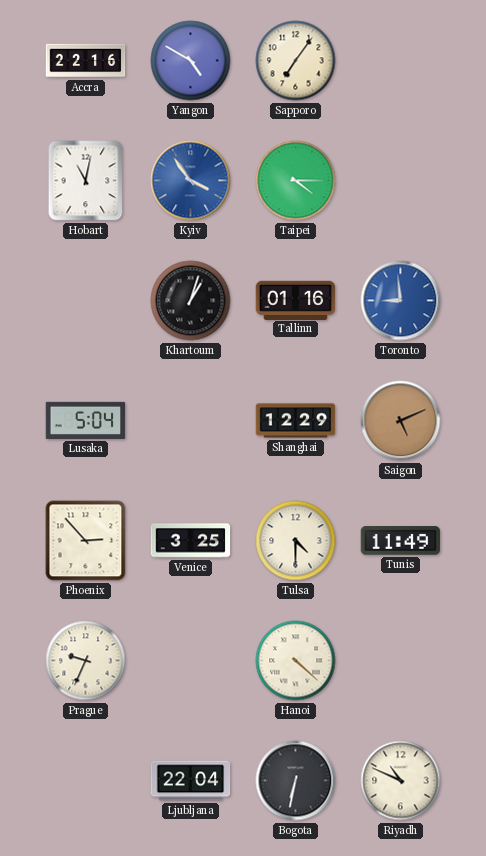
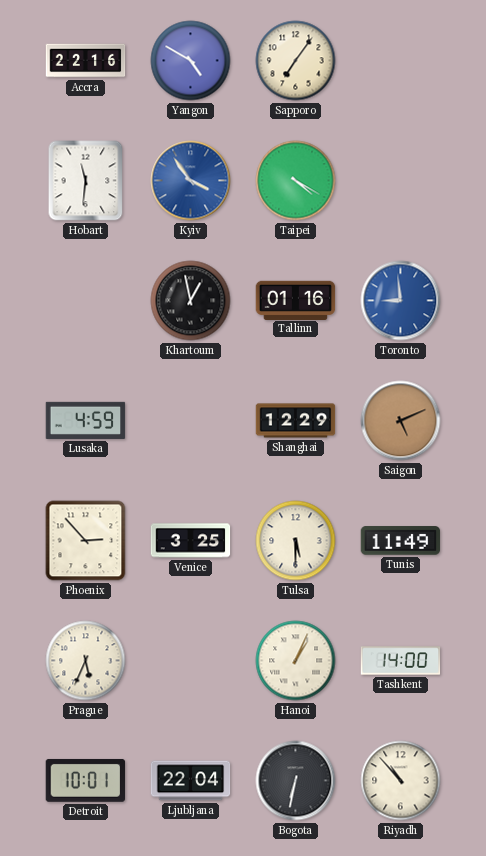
Hobart: 11:02 -> 11:31
Taipei: 4:15 -> 4:20
Khartoum: 1:03 -> 12:58
Lusaka: 5:04 -> 4:59
Tulsa: 4:30 -> 5:30
Prague: 9:34 -> 5:34
Hanoi: 4:22 -> 1:04
Tashkent: none -> 14:00
Detroit: none -> 10:01
Riyadh: 10:49 -> 10:53
